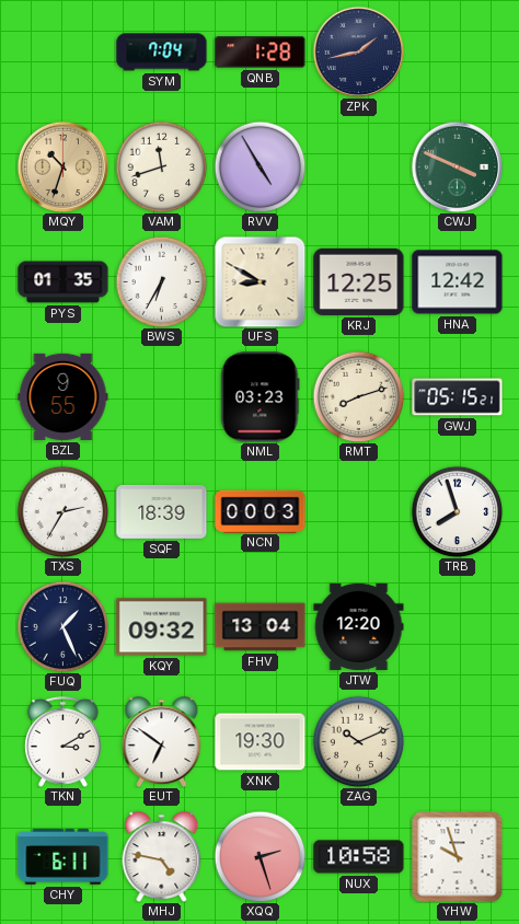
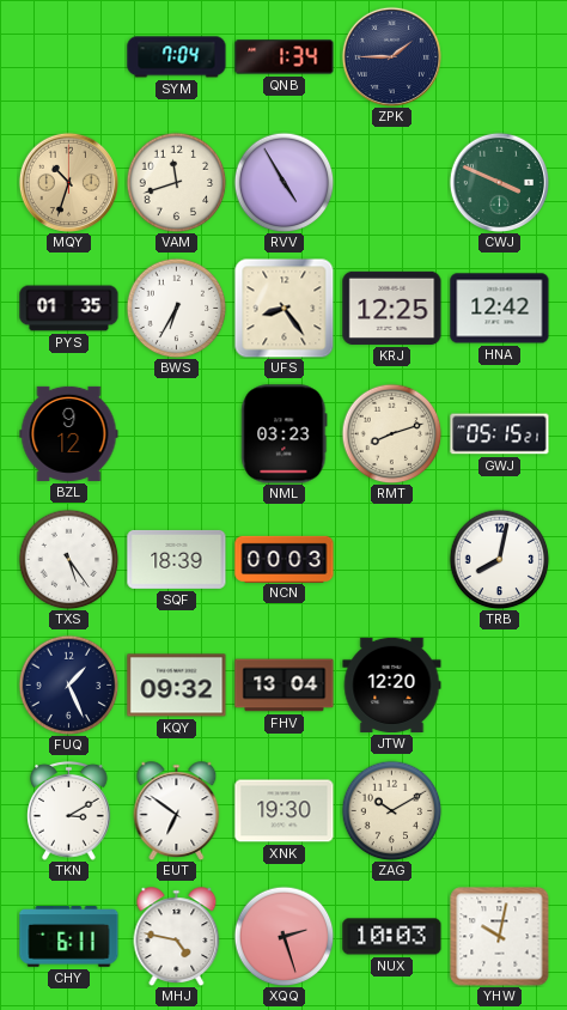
QNB: 1:28 -> 1:34
ZPK: 1:43 -> 1:45
UFS: 8:50 -> 8:24
BZL: 9:55 -> 9:12
TXS: 2:35 -> 5:24
TRB: 7:57 -> 8:02
ZAG: 10:11 -> 10:10
NUX: 10:58 -> 10:03
YHW: 9:57 -> 10:02
